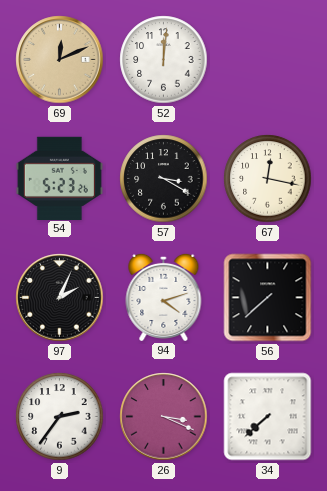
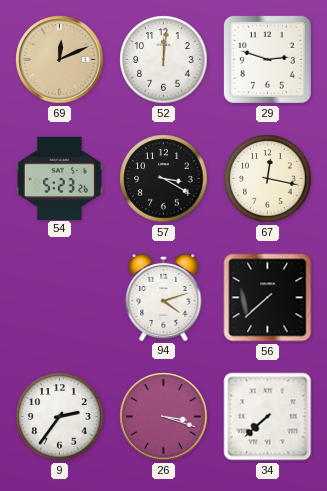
29: none -> 2:48
97: 2:04 -> none
26: 3:19 -> 3:18
